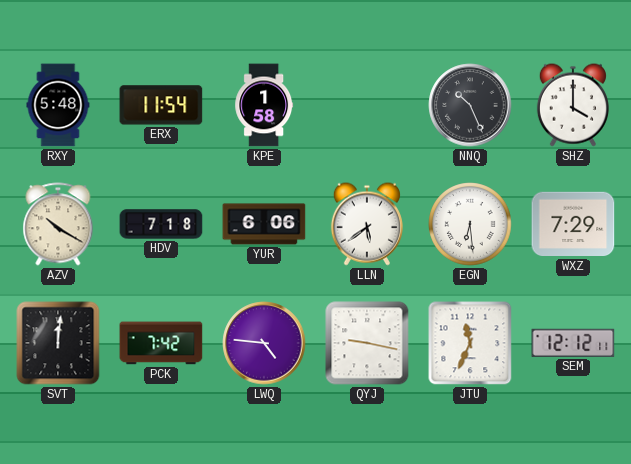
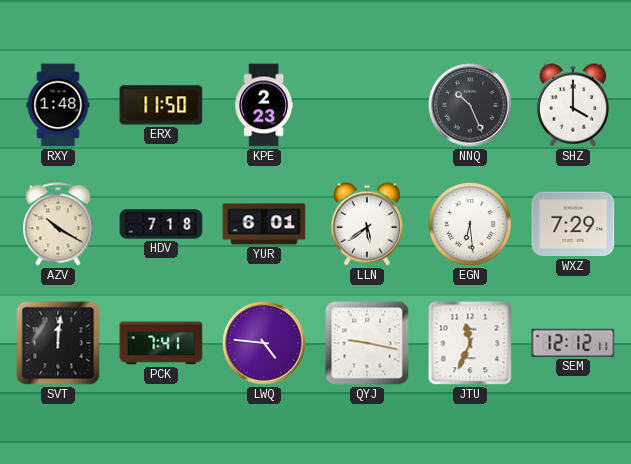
RXY: 5:48 -> 1:48
ERX: 11:54 -> 11:50
KPE: 1:58 -> 2:23
YUR: 6:06 -> 6:01
PCK: 7:42 -> 7:41
